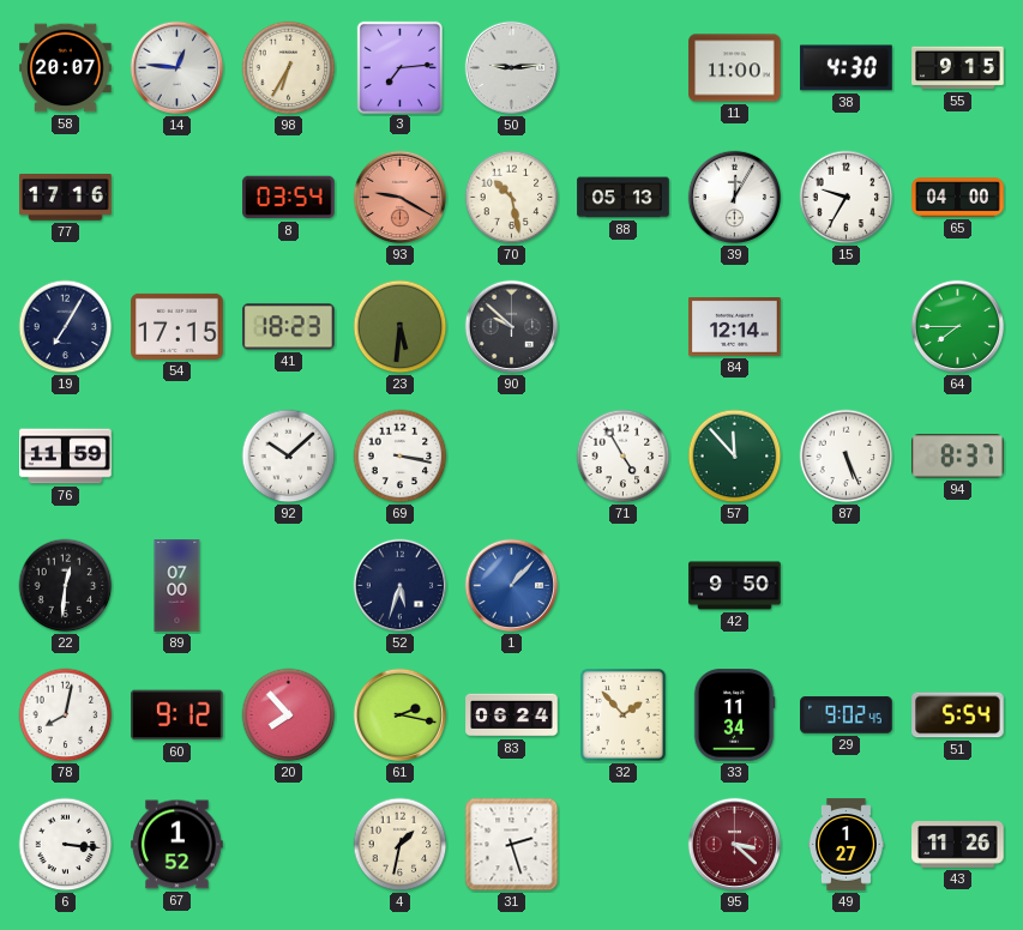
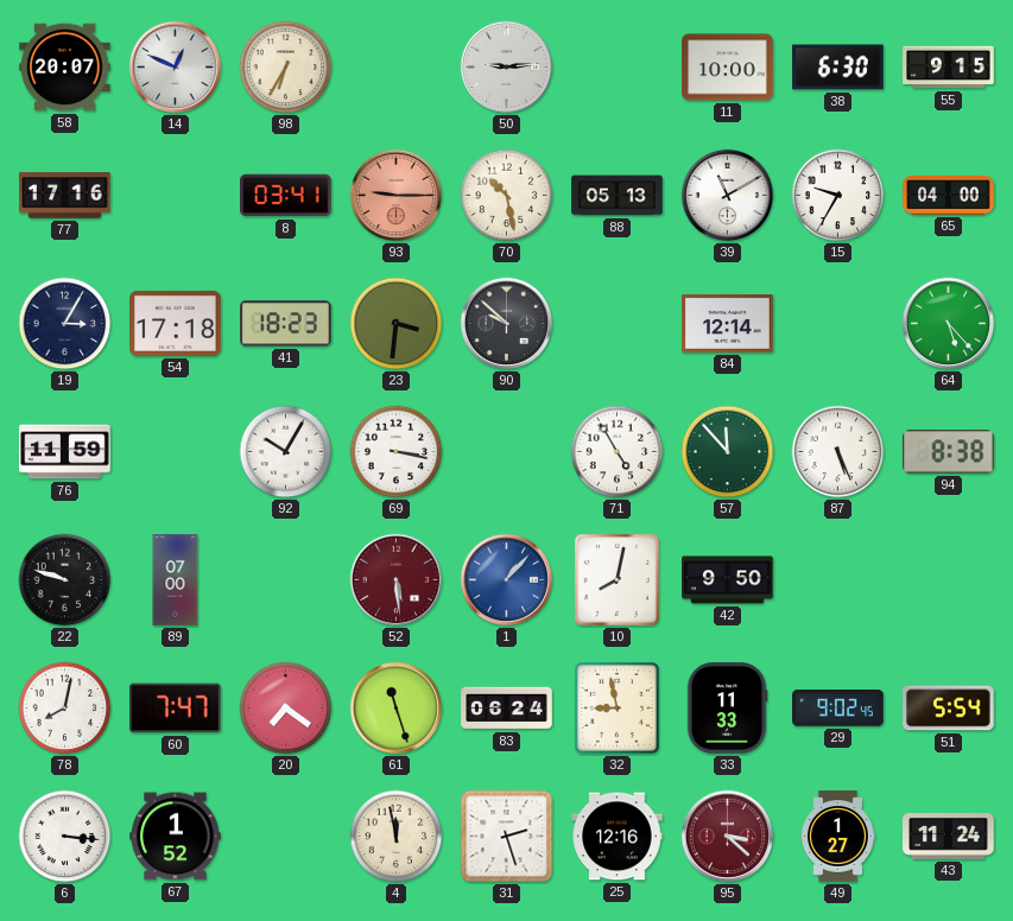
14: 12:46 -> 12:49
3: 7:14 -> none
11: 11:00 -> 10:00
38: 4:30 -> 6:30
8: 03:54 -> 03:41
93: 9:20 -> 9:15
39: 12:05 -> 11:10
19: 7:05 -> 3:05
54: 17:15 -> 17:18
23: 5:31 -> 3:31
64: 7:45 -> 5:23
92: 10:08 -> 10:05
94: 8:37 -> 8:38
22: 12:31 -> 9:48
52: 5:33 -> 5:29
52 dial: navy -> burgundy
10: none -> 8:02
60: 9:12 -> 7:47
20: 7:53 -> 7:21
61: 2:17 -> 11:27
32: 1:53 -> 8:58
33: 11:34 -> 11:33
4: 1:32 -> 11:58
25: none -> 12:16
43: 11:26 -> 11:24
